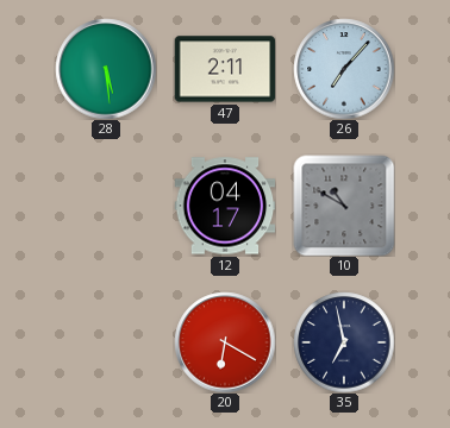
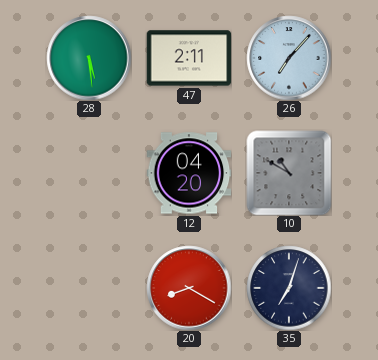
12: 04:17 -> 04:20
20: 6:20 -> 8:20
35: 6:58 -> 7:03
